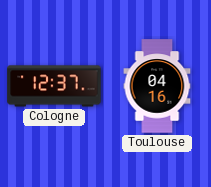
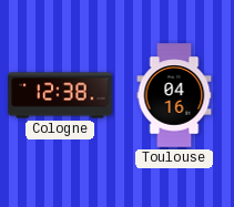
Cologne: 12:37 -> 12:38
